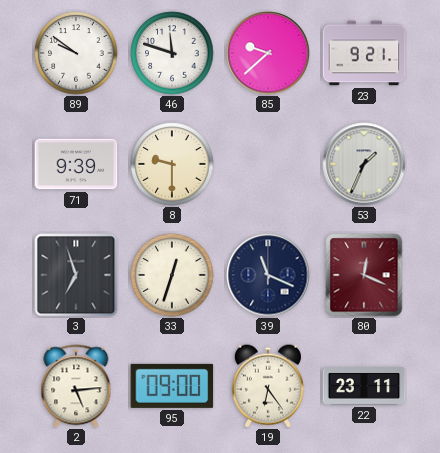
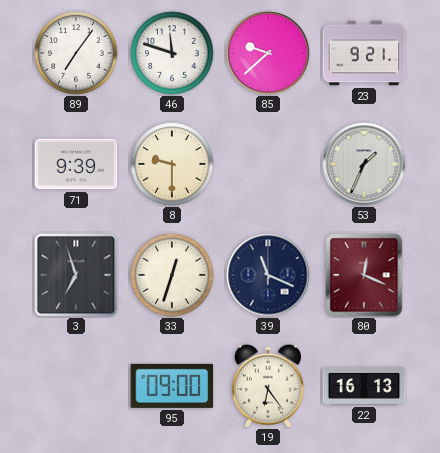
89: 9:51 -> 7:06
2: 5:14 -> none
22: 23:11 -> 16:13
